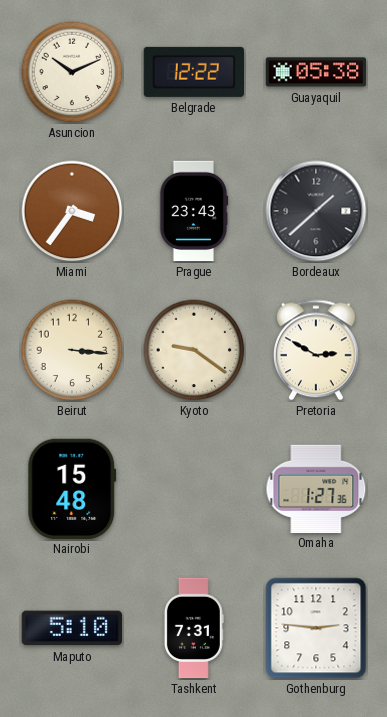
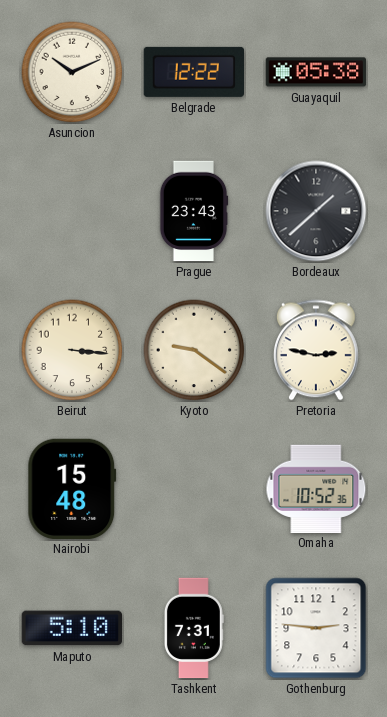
Miami: 3:36 -> none
Pretoria: 2:50 -> 2:47
Omaha: 1:27 -> 10:52
